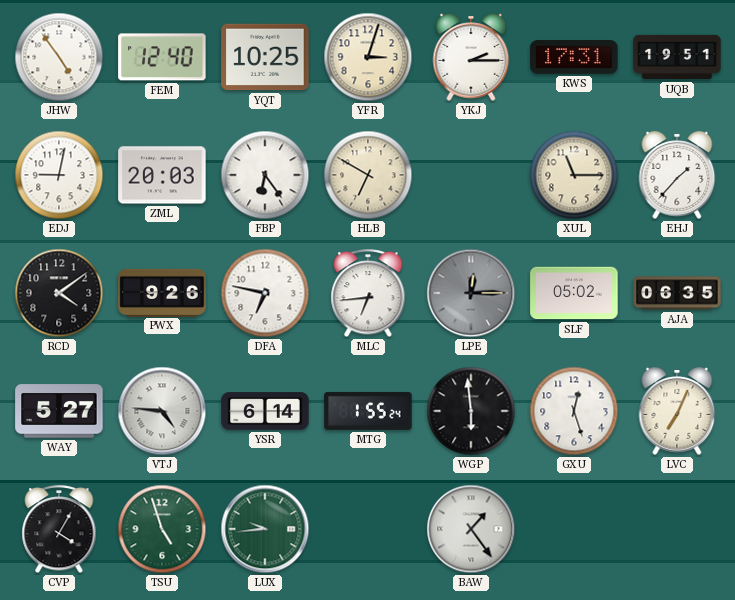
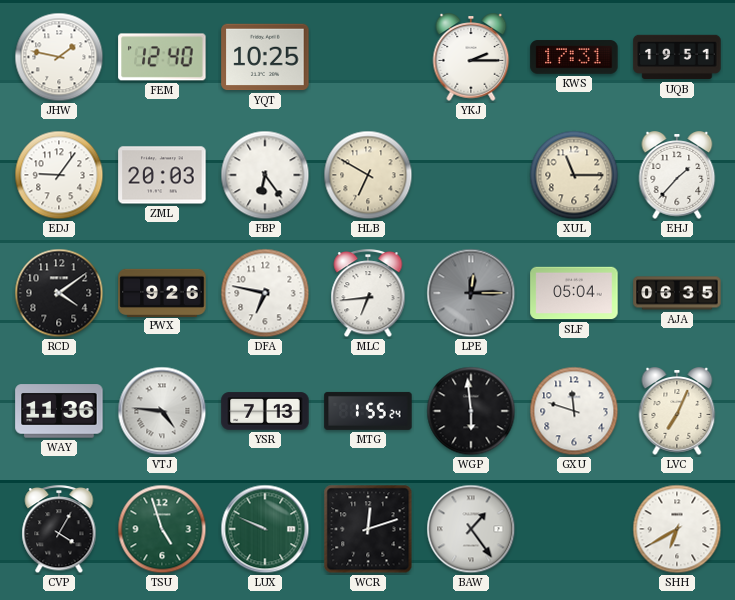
JHW: 4:54 -> 1:47
YFR: 3:03 -> none
EDJ: 9:02 -> 9:06
SLF: 05:02 -> 05:04
WAY: 5:27 -> 11:36
YSR: 6:14 -> 7:13
GXU: 12:27 -> 11:48
LUX: 9:44 -> 9:49
WCR: none -> 12:12
SHH: none -> 6:40
